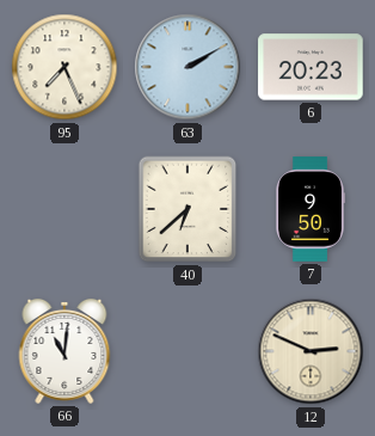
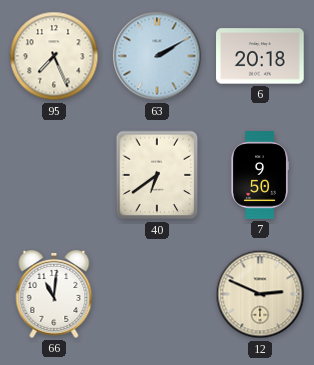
6: 20:23 -> 20:18
40: 6:38 -> 6:39
